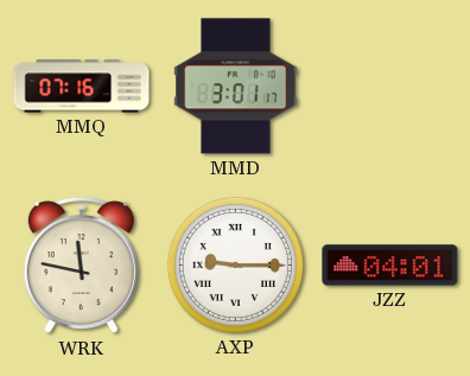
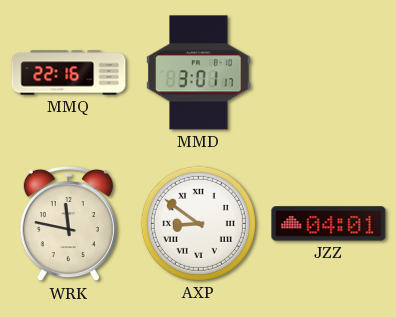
MMQ: 07:16 -> 22:16
AXP: 9:15 -> 8:51
